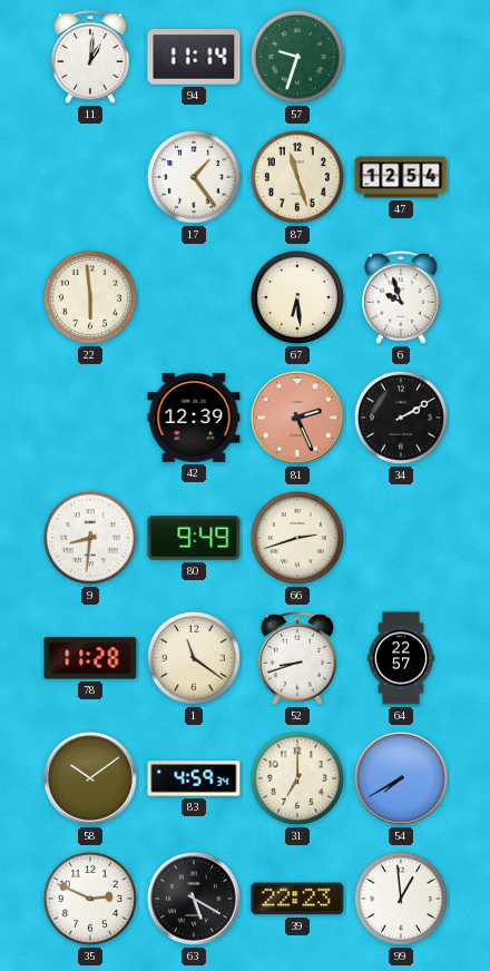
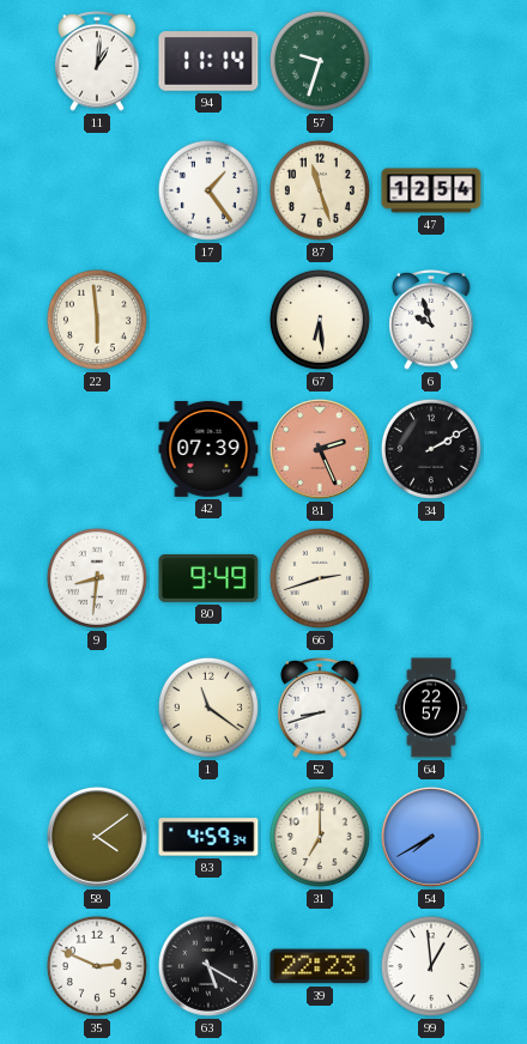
42: 12:39 -> 07:39
78: 11:28 -> none
58: 10:09 -> 4:09
